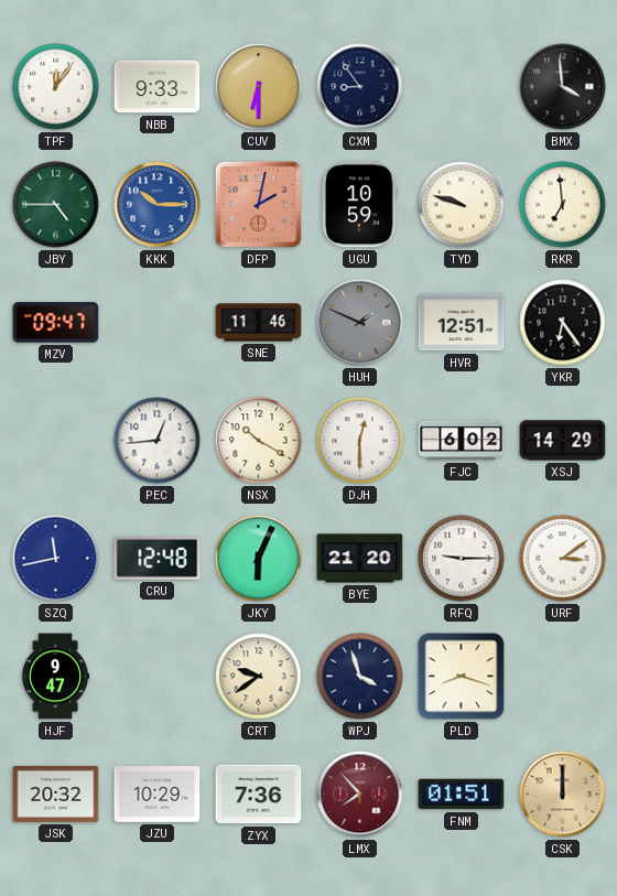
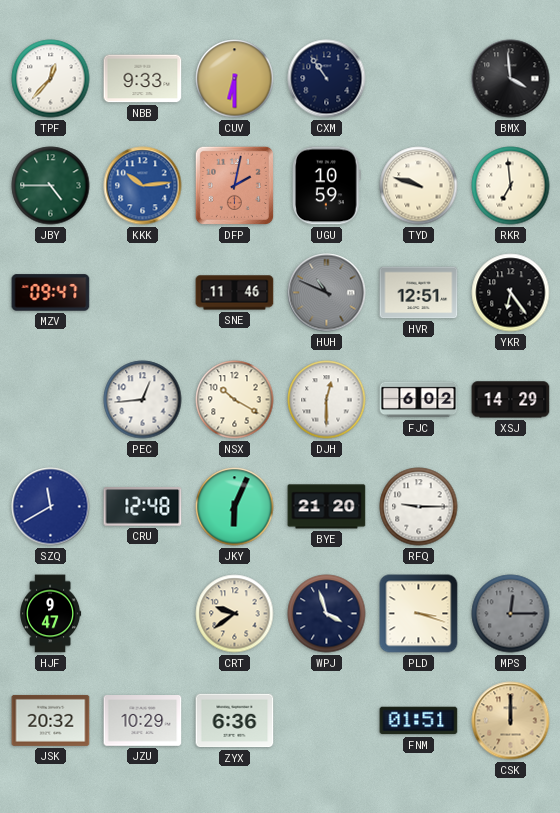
TPF: 12:06 -> 12:37
CXM: 8:54 -> 10:54
KKK: 10:15 -> 10:14
HUH: 1:49 -> 10:49
SZQ: 11:43 -> 11:40
URF: 3:09 -> none
PLD: 8:18 -> 3:18
MPS: none -> 12:15
ZYX: 7:36 -> 6:36
LMX: 7:53 -> none
